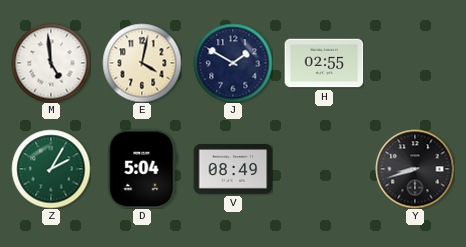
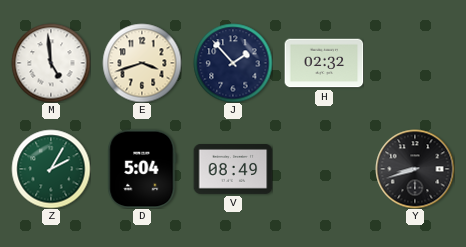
E: 4:02 -> 3:42
J: 1:50 -> 1:53
H: 02:55 -> 02:32
